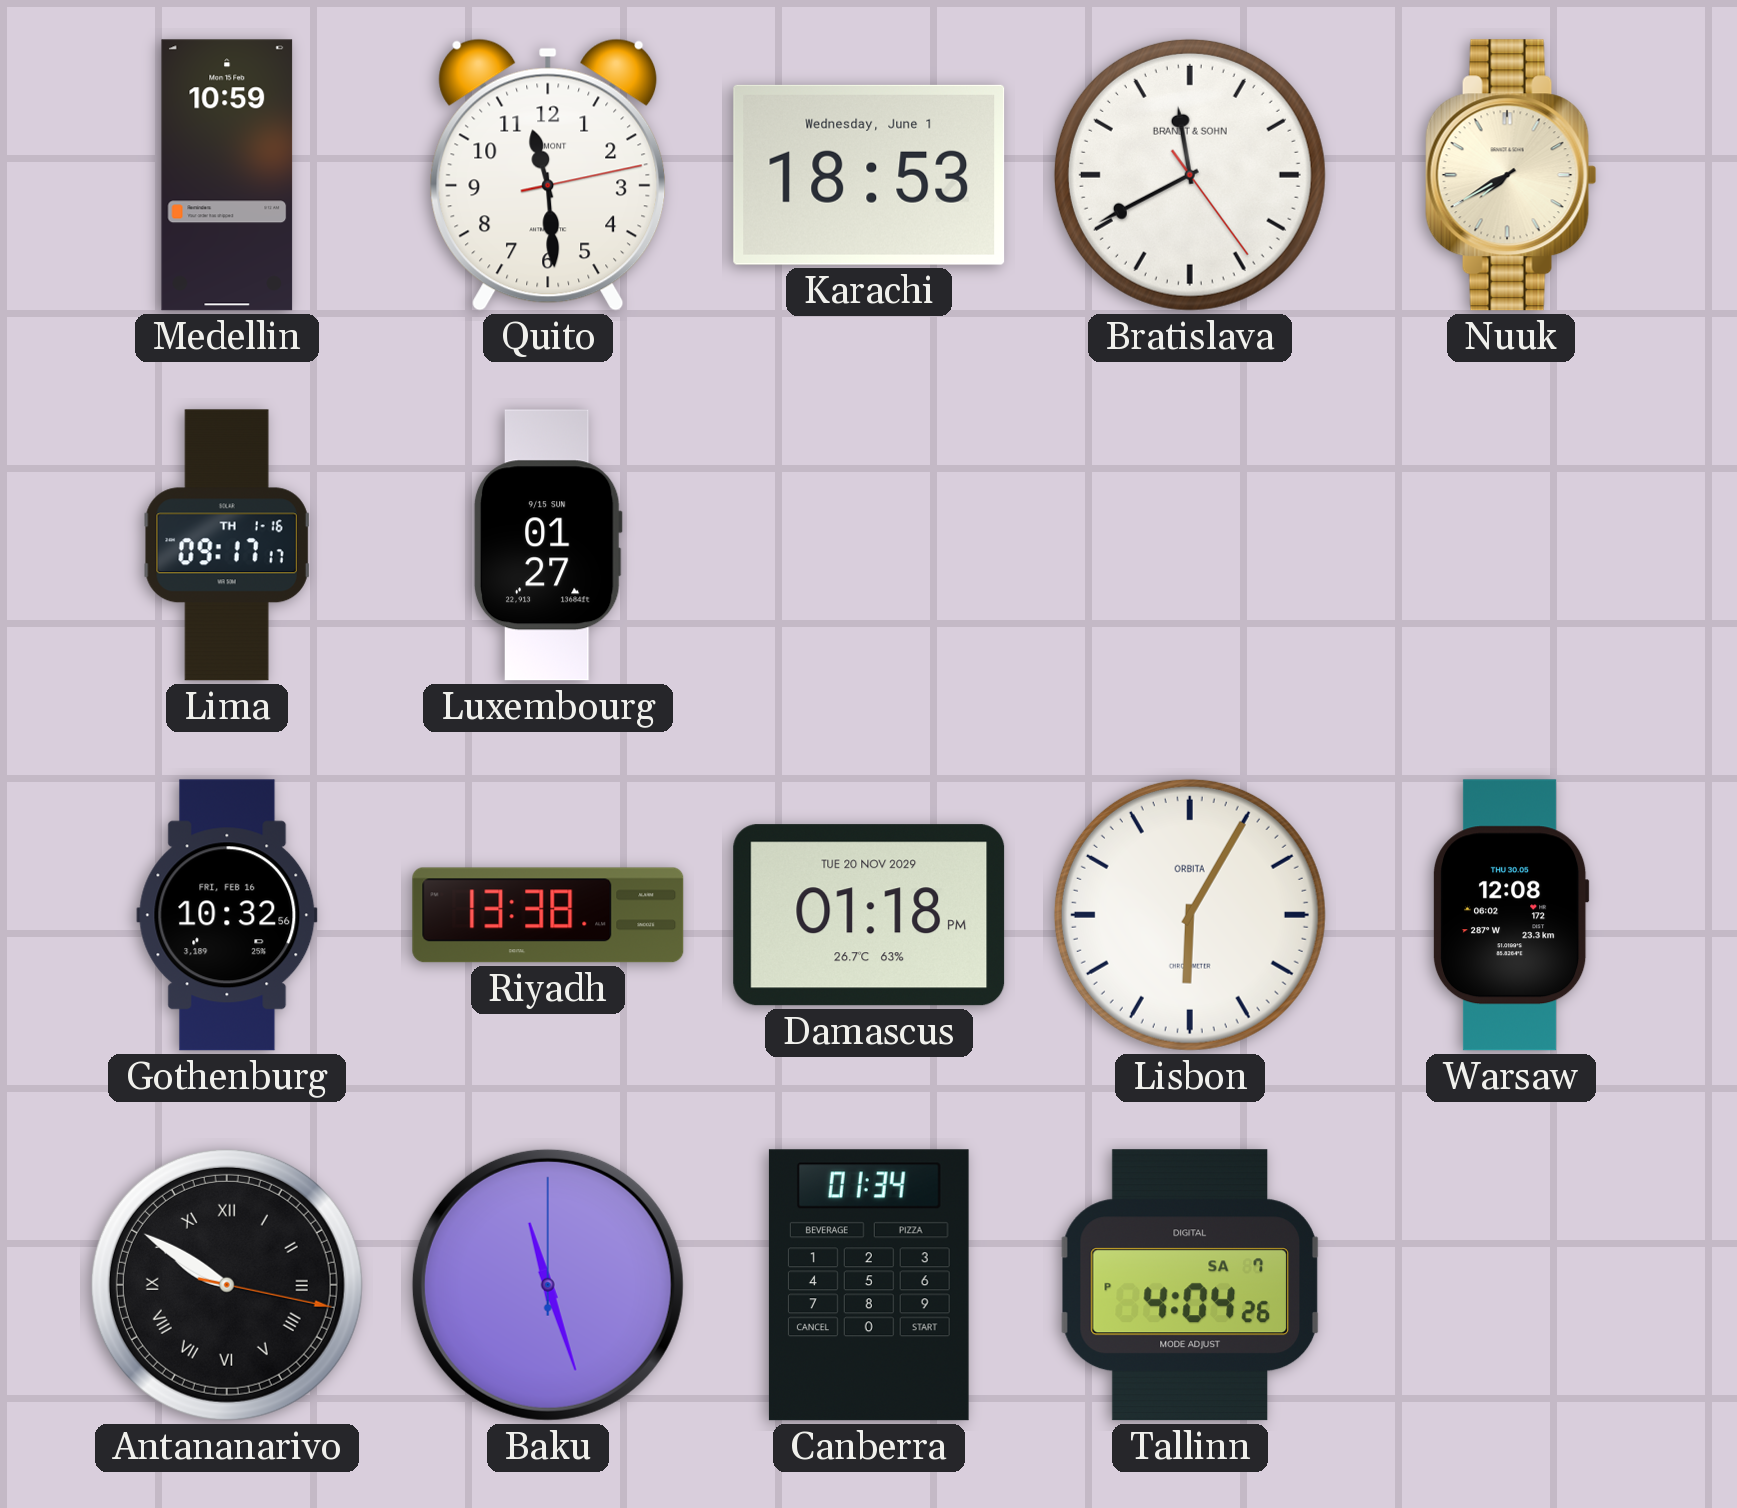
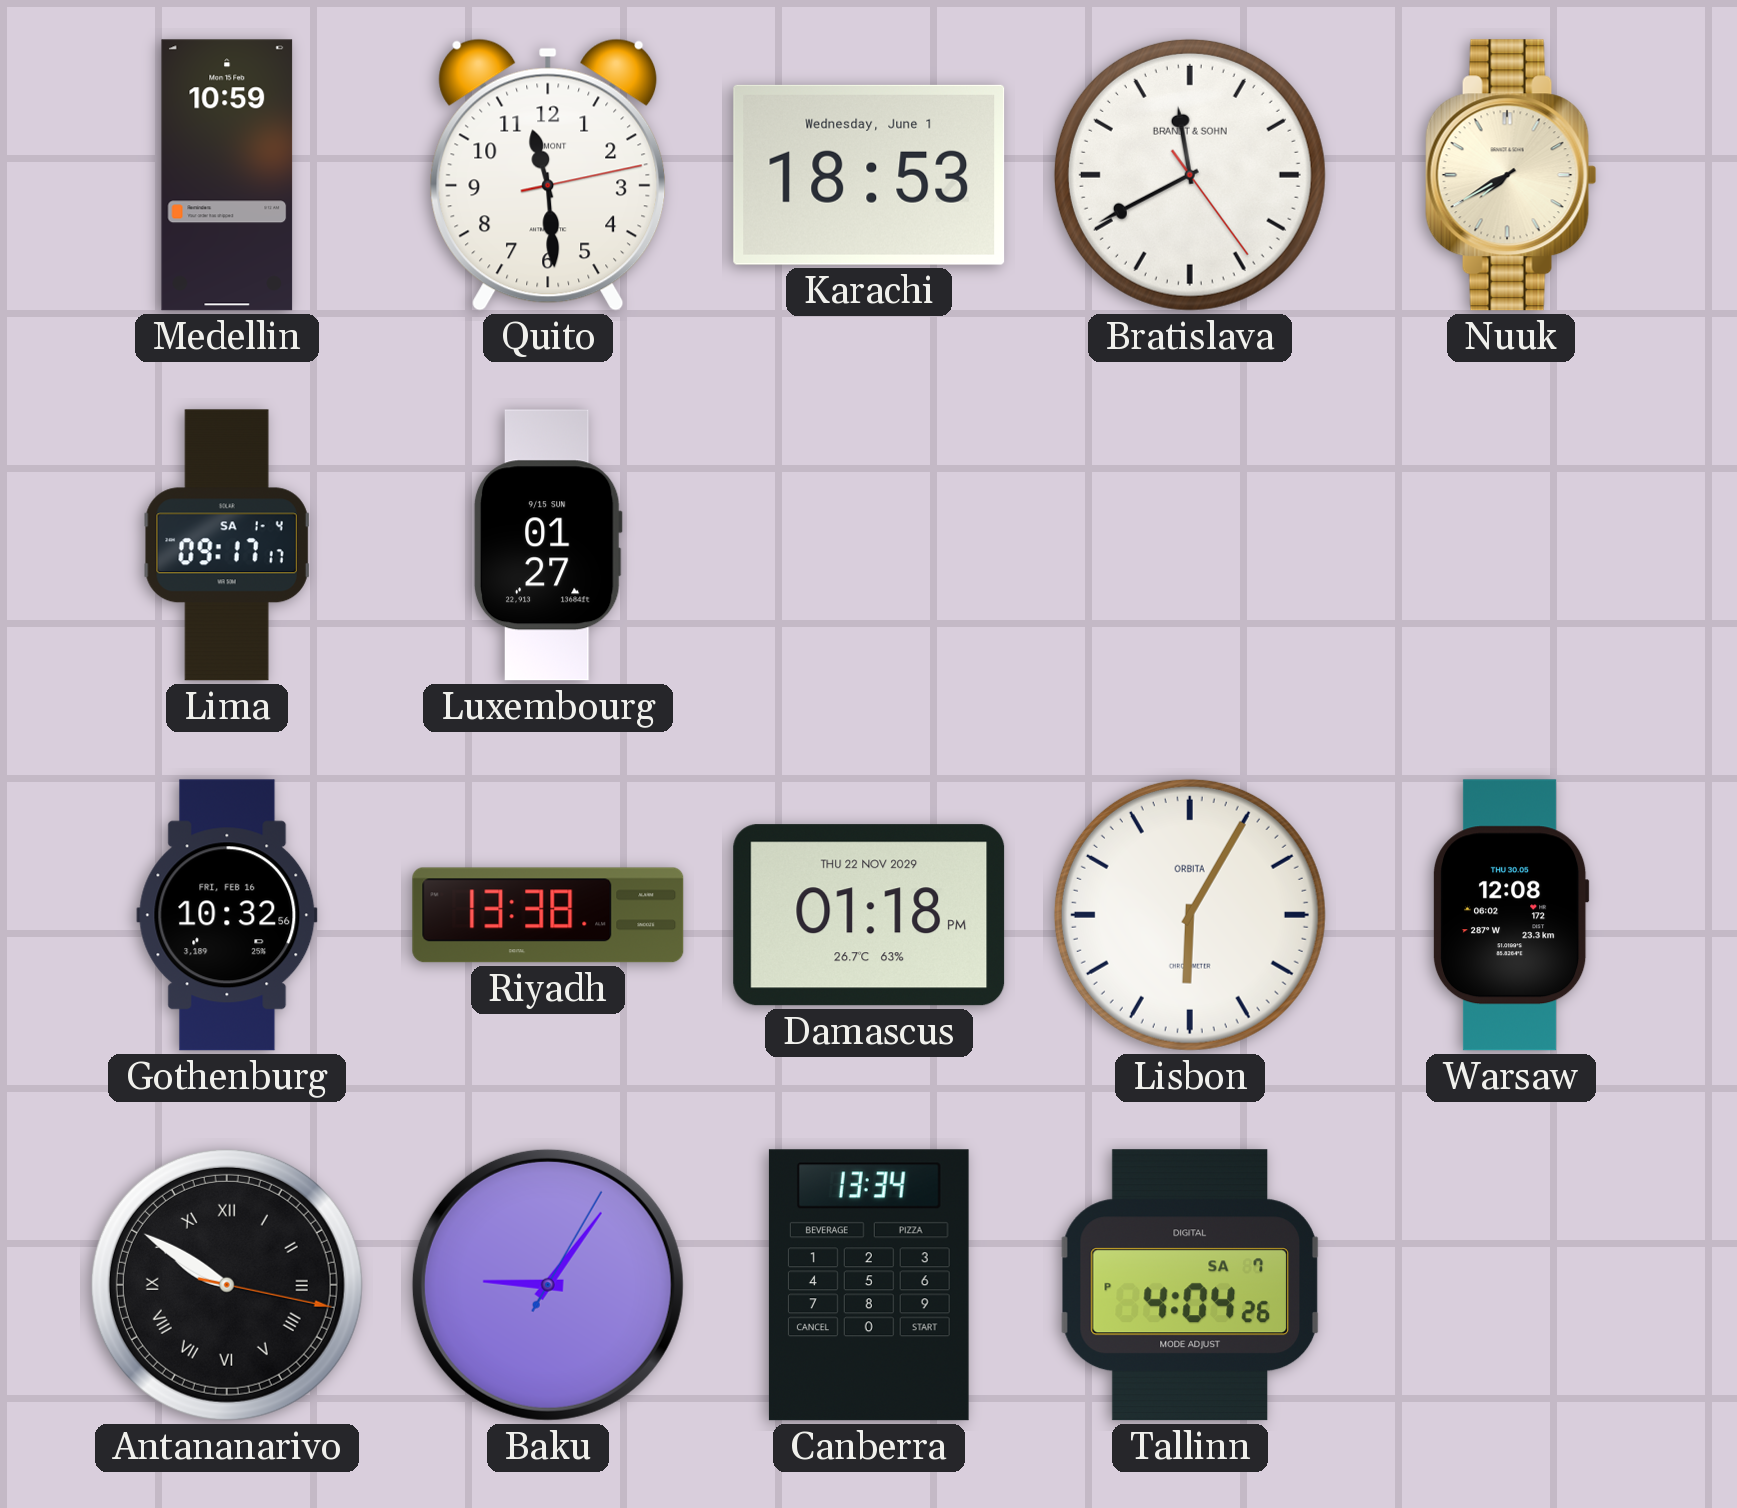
Lima date: TH 1-16 -> SA 1-4
Damascus date: TUE 20 NOV 2029 -> THU 22 NOV 2029
Baku: 11:27 -> 9:06
Canberra: 01:34 -> 13:34
